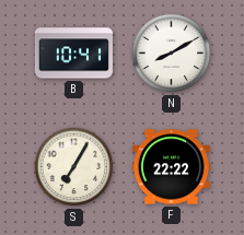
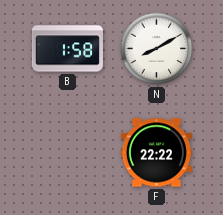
B: 10:41 -> 1:58
S: 7:05 -> none
